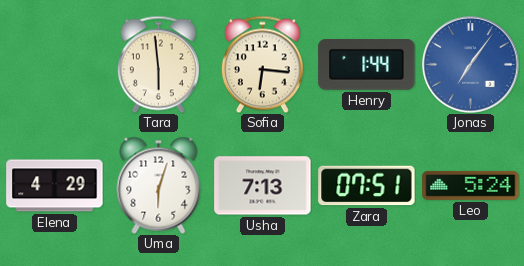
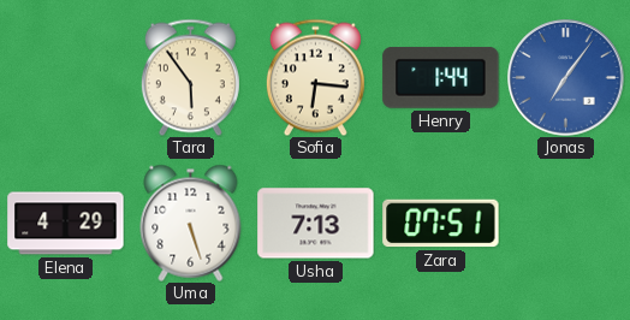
Tara: 5:59 -> 5:54
Uma: 6:03 -> 5:27
Leo: 5:24 -> none
